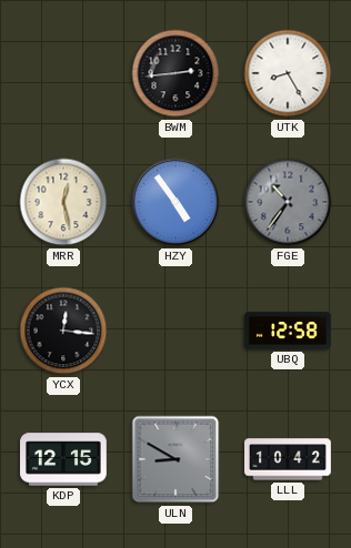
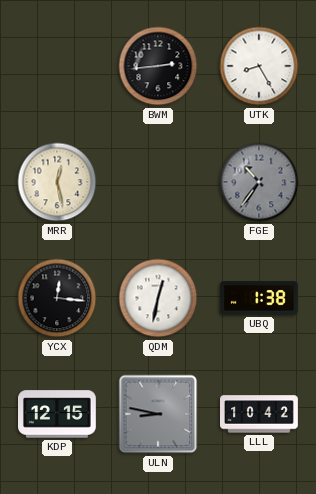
HZY: 4:54 -> none
QDM: none -> 12:32
UBQ: 12:58 -> 1:38
ULN: 8:50 -> 8:47
